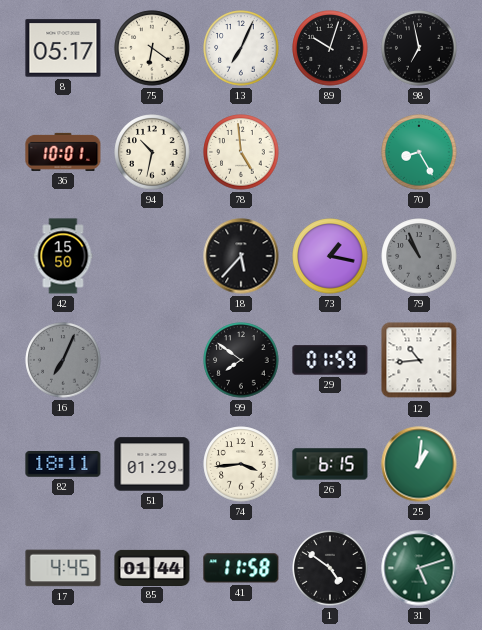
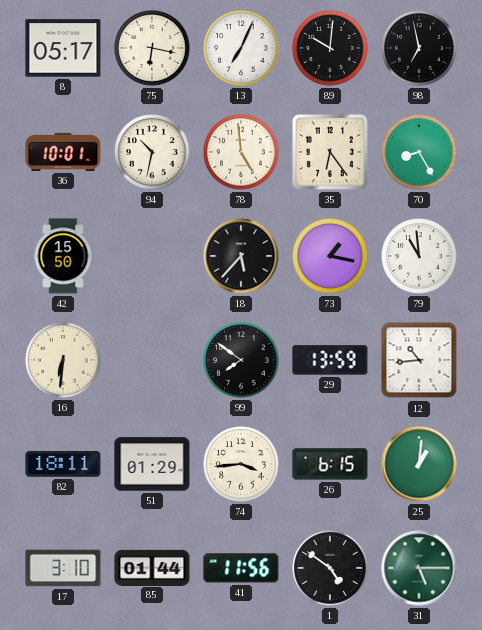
75: 6:21 -> 6:17
89: 10:03 -> 10:01
35: none -> 6:24
79: 10:56 -> 10:59
79 dial: grey -> white
16: 7:04 -> 6:31
16 dial: grey -> cream
29: 01:59 -> 13:59
17: 4:45 -> 3:10
41: 11:58 -> 11:56
31: 5:12 -> 5:15
